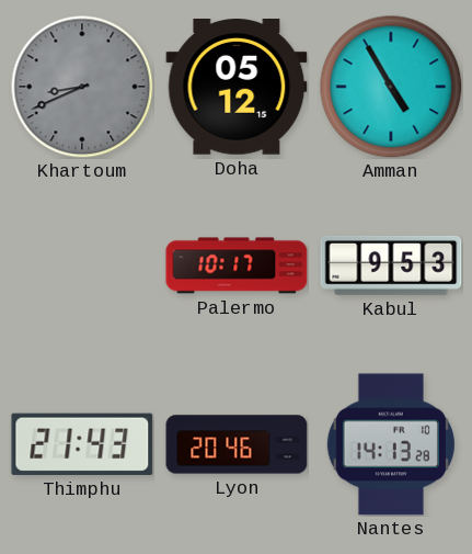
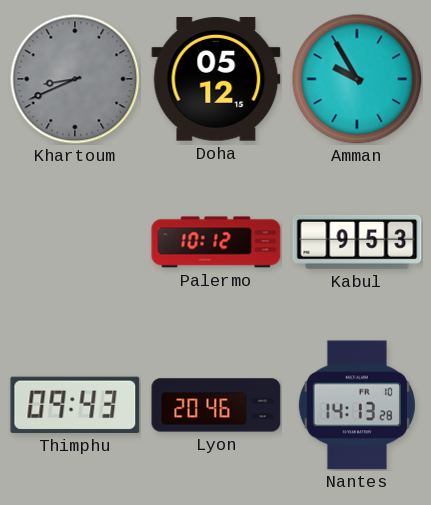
Amman: 4:55 -> 9:55
Palermo: 10:17 -> 10:12
Thimphu: 21:43 -> 09:43
